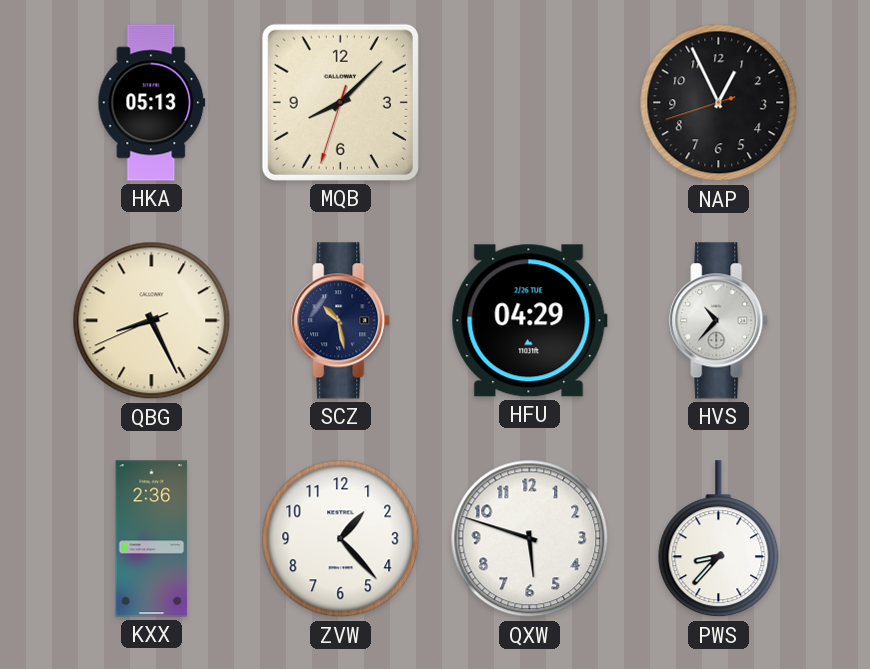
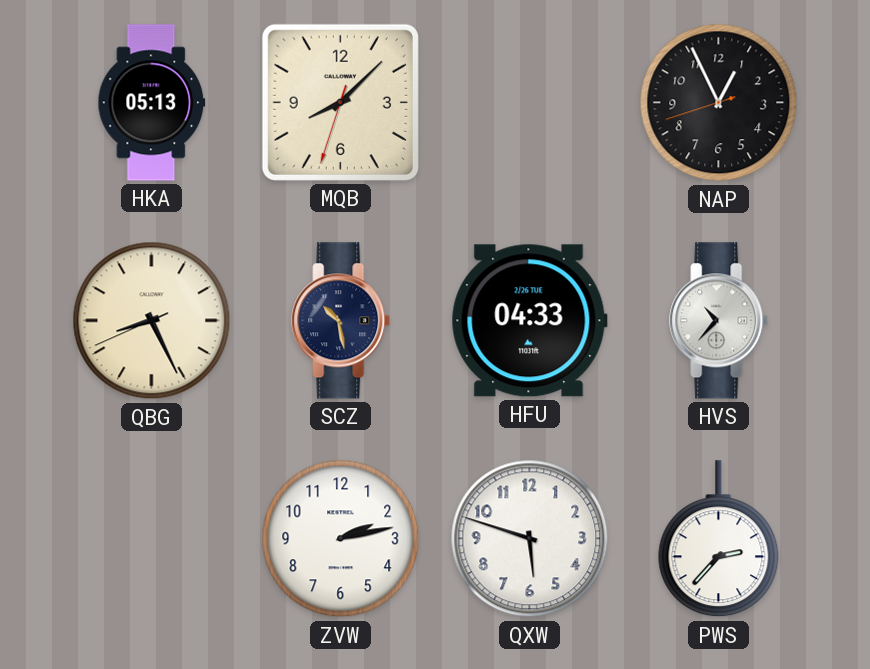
HFU: 04:29 -> 04:33
KXX: 2:36 -> none
ZVW: 1:23 -> 2:13
PWS: 8:37 -> 2:37
